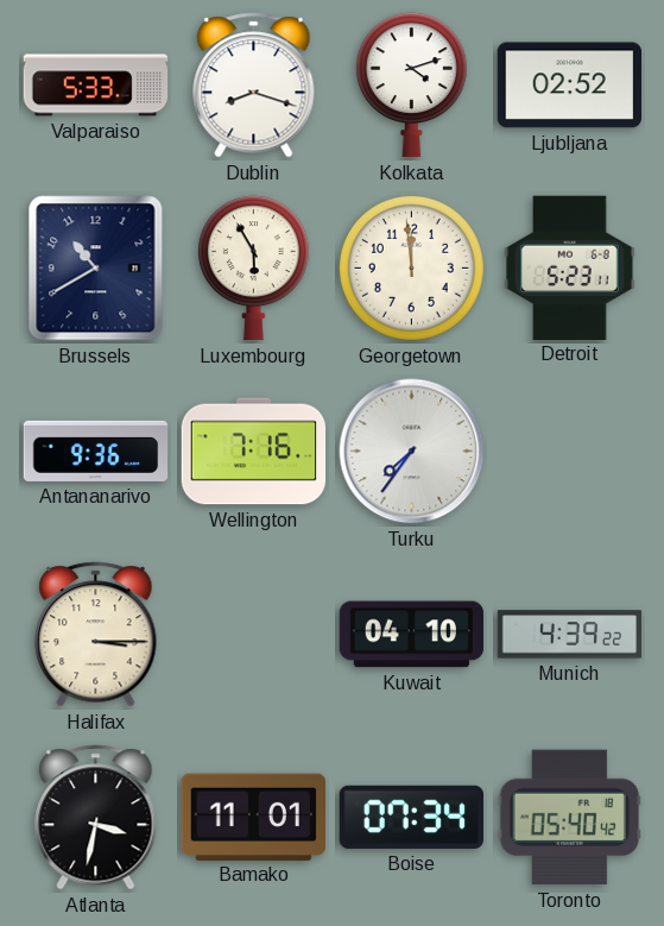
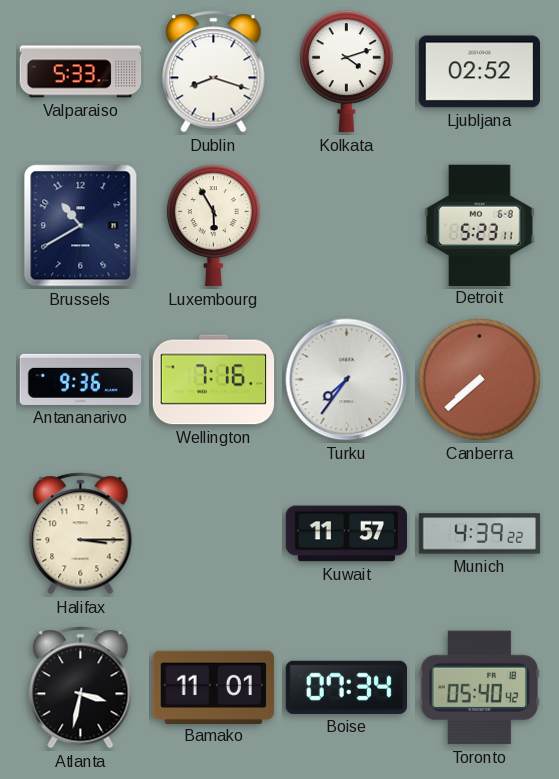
Georgetown: 11:59 -> none
Canberra: none -> 7:38
Kuwait: 04:10 -> 11:57
